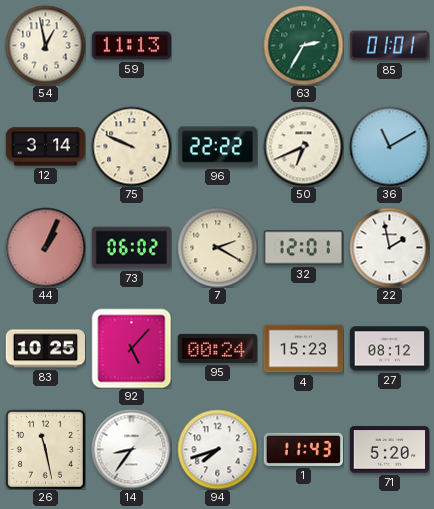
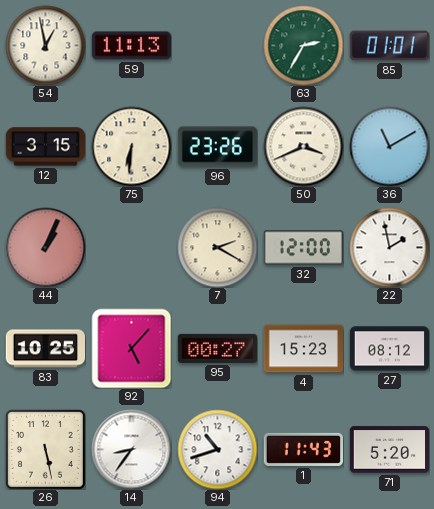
12: 3:14 -> 3:15
75: 9:49 -> 6:31
96: 22:22 -> 23:26
50: 6:41 -> 3:41
73: 06:02 -> none
32: 12:01 -> 12:00
95: 00:24 -> 00:27
26: 11:28 -> 5:28
94: 7:42 -> 10:42
